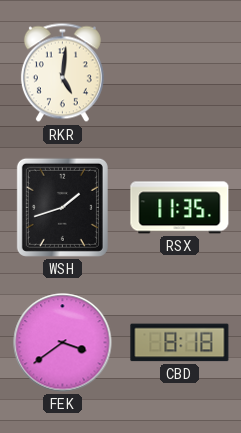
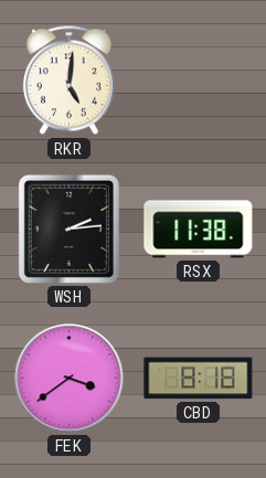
WSH: 1:42 -> 2:14
RSX: 11:35 -> 11:38
